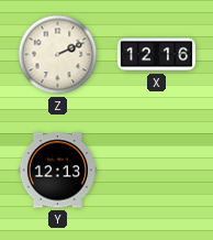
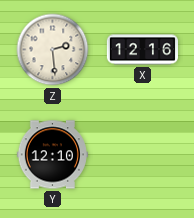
Z: 2:11 -> 2:29
Y: 12:13 -> 12:10
